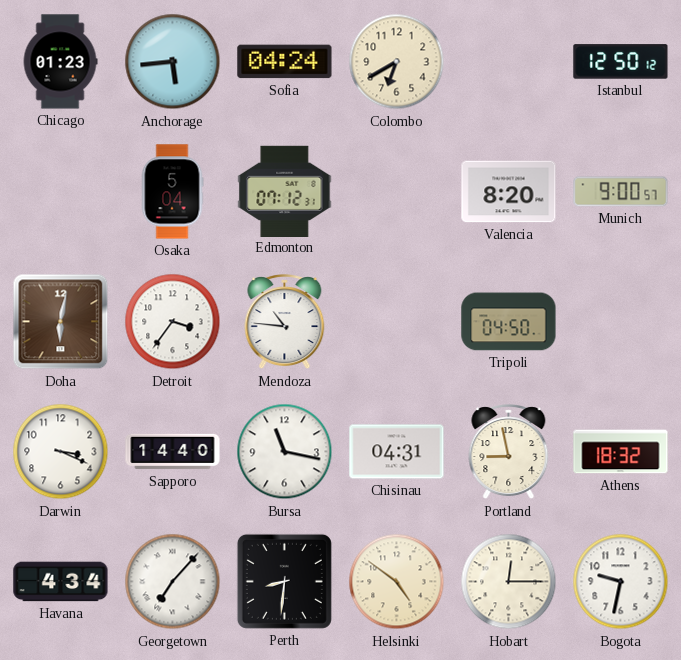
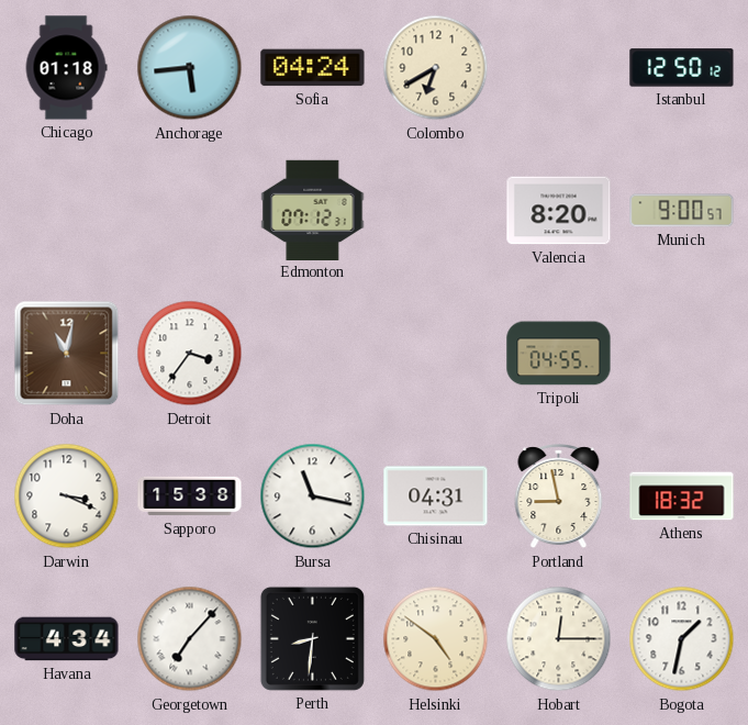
Chicago: 01:23 -> 01:18
Osaka: 5:04 -> none
Doha: 6:02 -> 11:02
Mendoza: 10:46 -> none
Tripoli: 04:50 -> 04:55
Sapporo: 14:40 -> 15:38
Bogota: 9:32 -> 1:32
